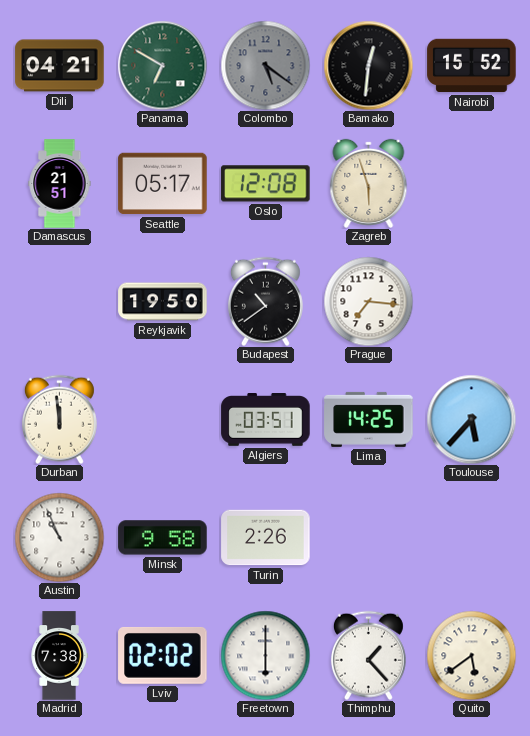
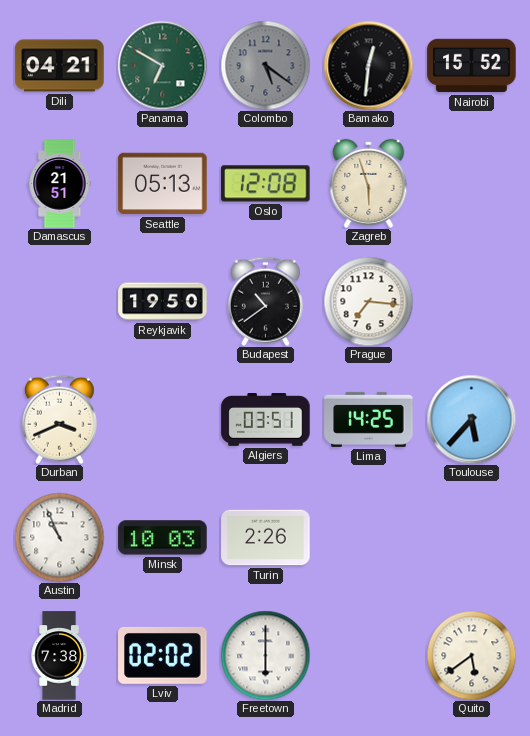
Seattle: 05:17 -> 05:13
Durban: 11:59 -> 3:41
Minsk: 9:58 -> 10:03
Thimphu: 1:23 -> none
